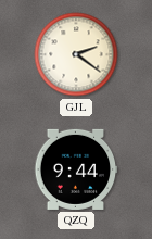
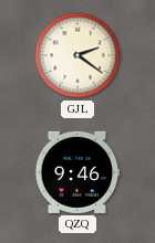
QZQ: 9:44 -> 9:46
